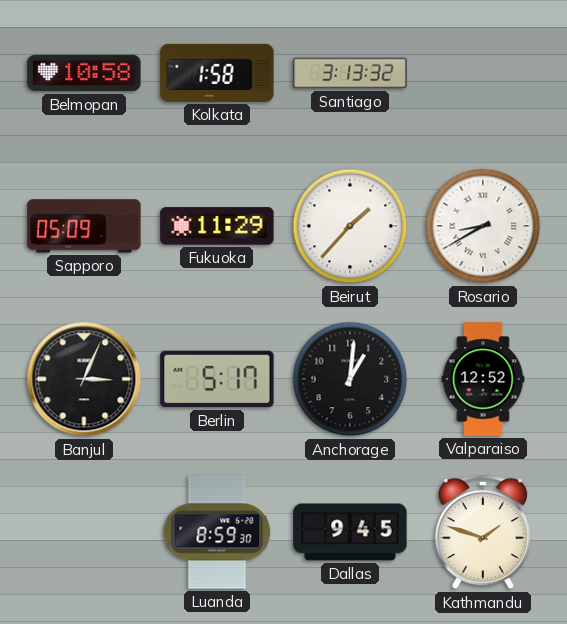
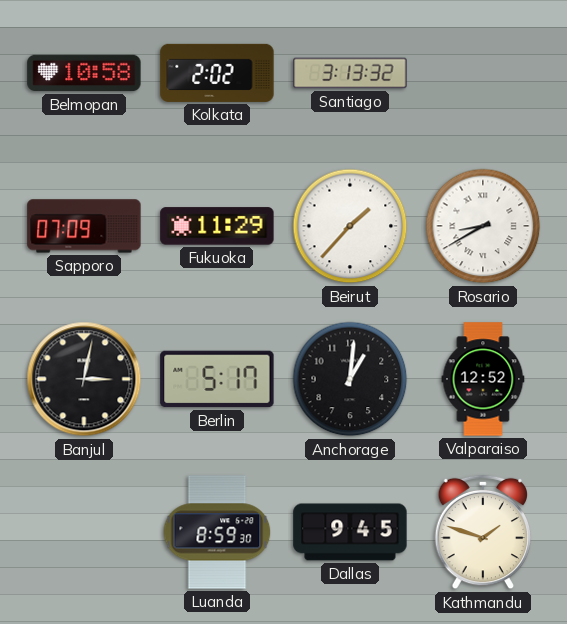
Kolkata: 1:58 -> 2:02
Sapporo: 05:09 -> 07:09
Banjul: 3:04 -> 3:02
